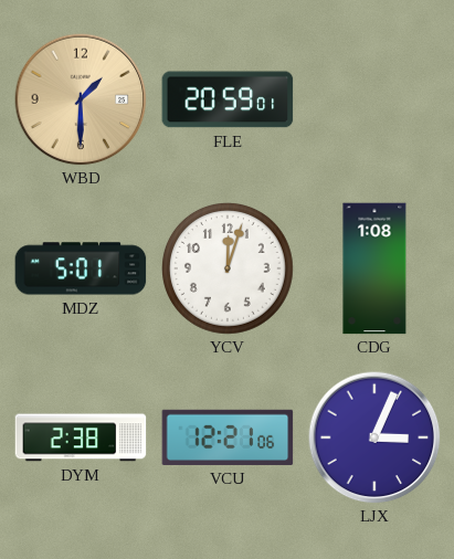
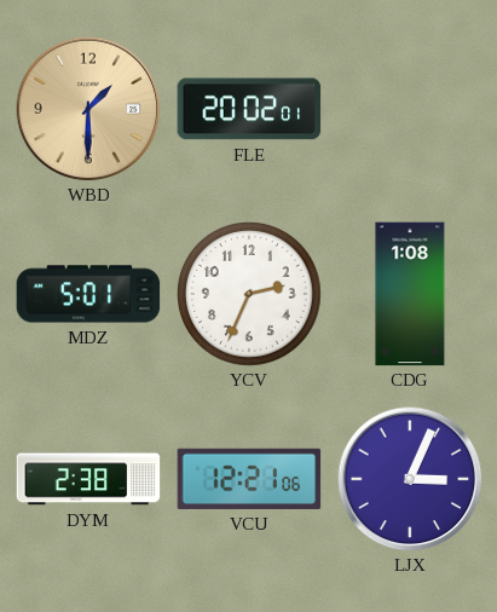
FLE: 20:59 -> 20:02
YCV: 12:03 -> 2:34
